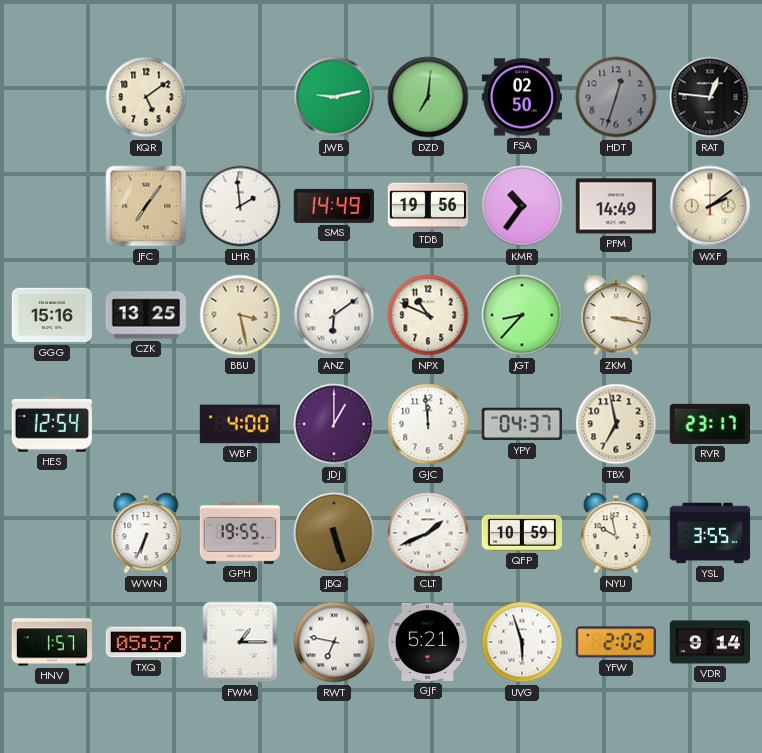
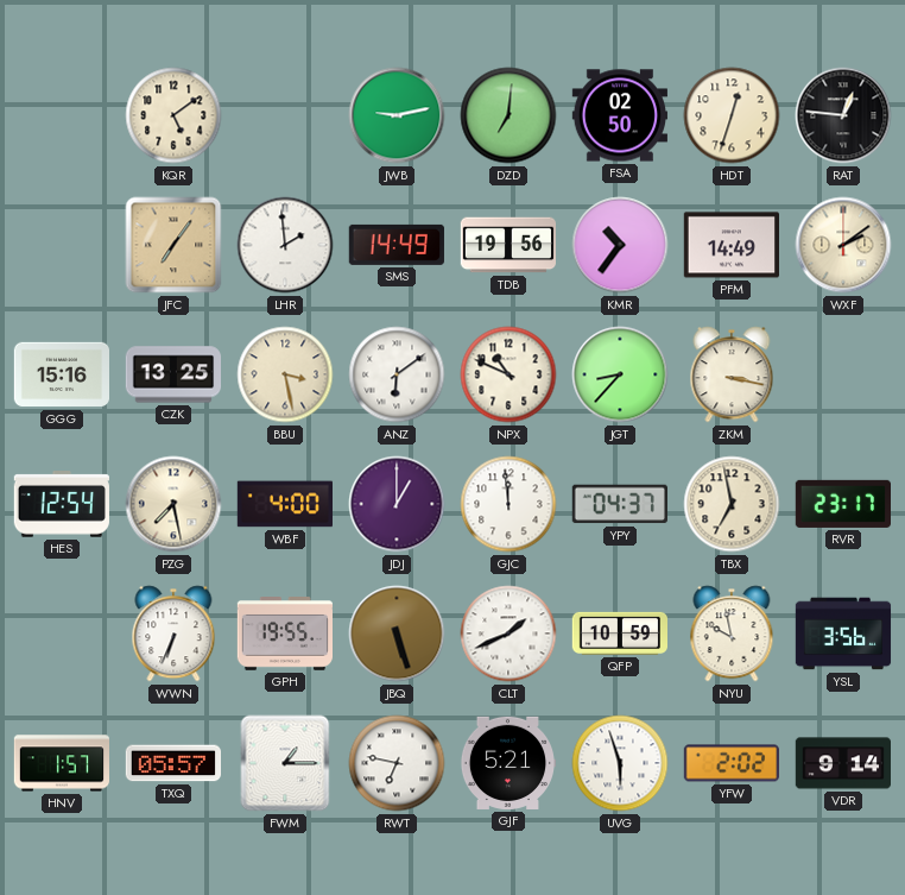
HDT dial: grey -> cream
PZG: none -> 7:28
YSL: 3:55 -> 3:56
